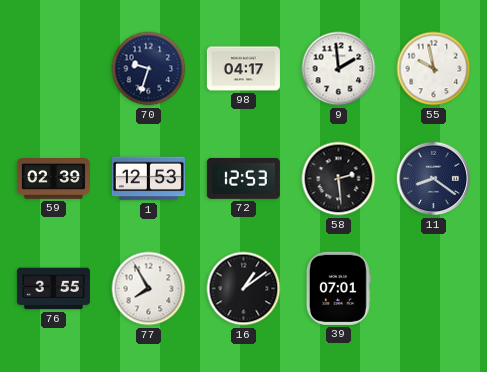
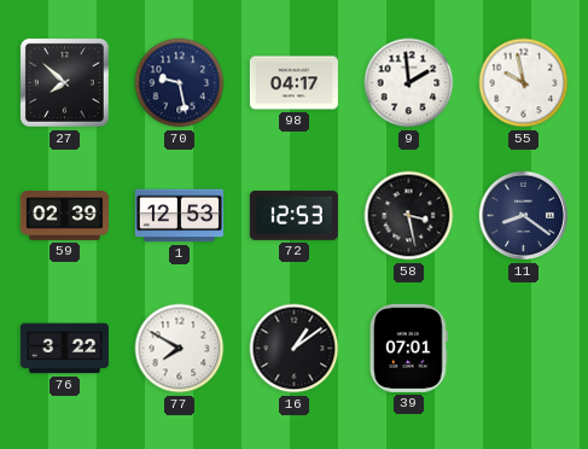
27: none -> 7:52
70: 9:33 -> 9:28
58: 2:29 -> 3:28
76: 3:55 -> 3:22
77: 7:55 -> 7:50
